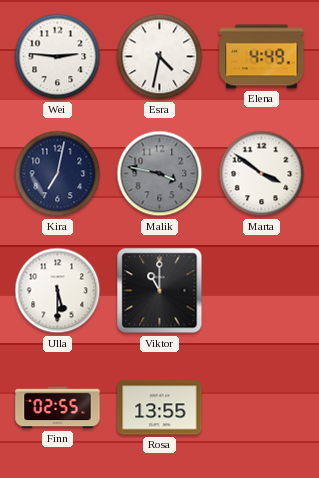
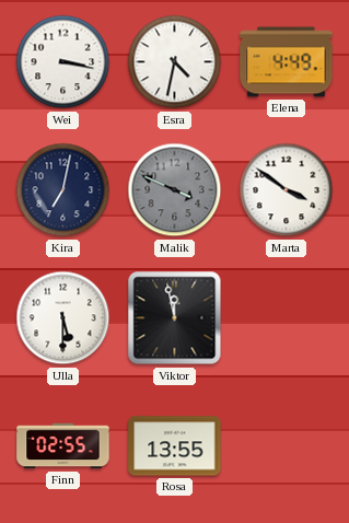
Wei: 2:46 -> 3:17
Malik: 3:47 -> 3:49
Viktor: 11:00 -> 11:58
